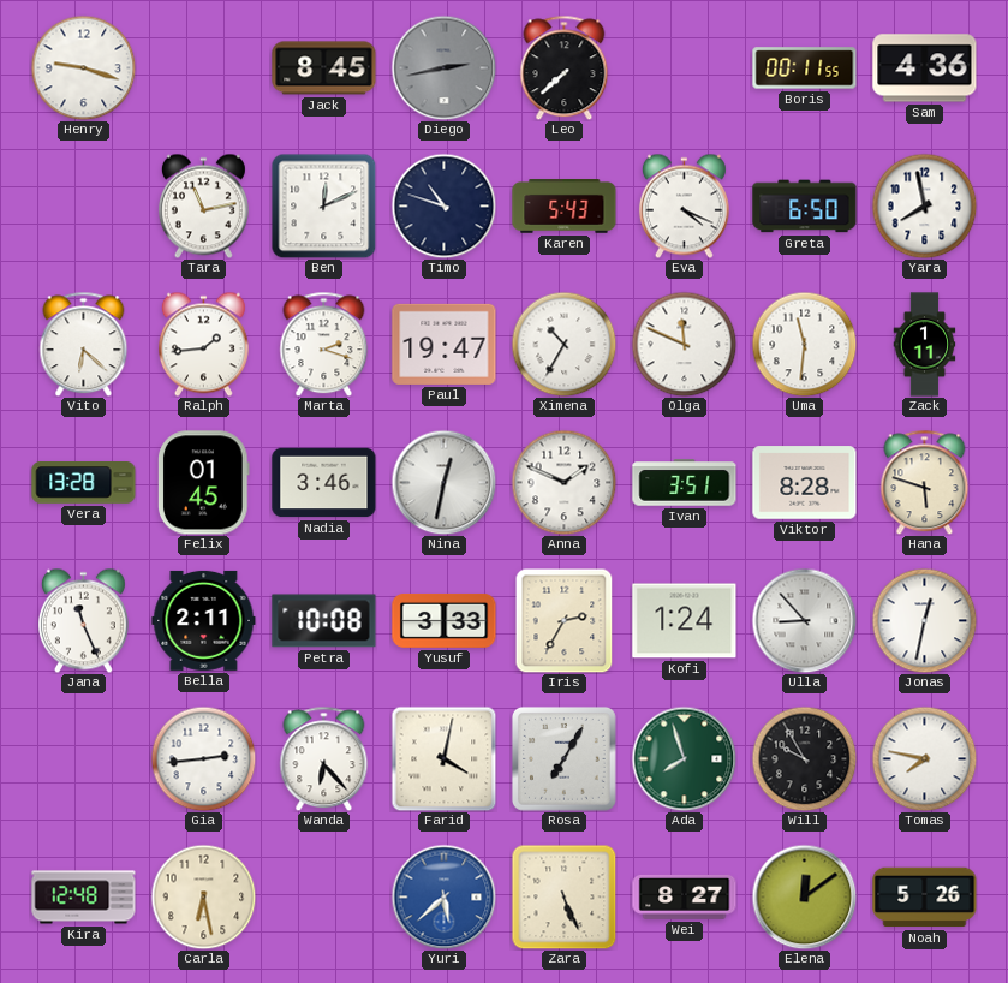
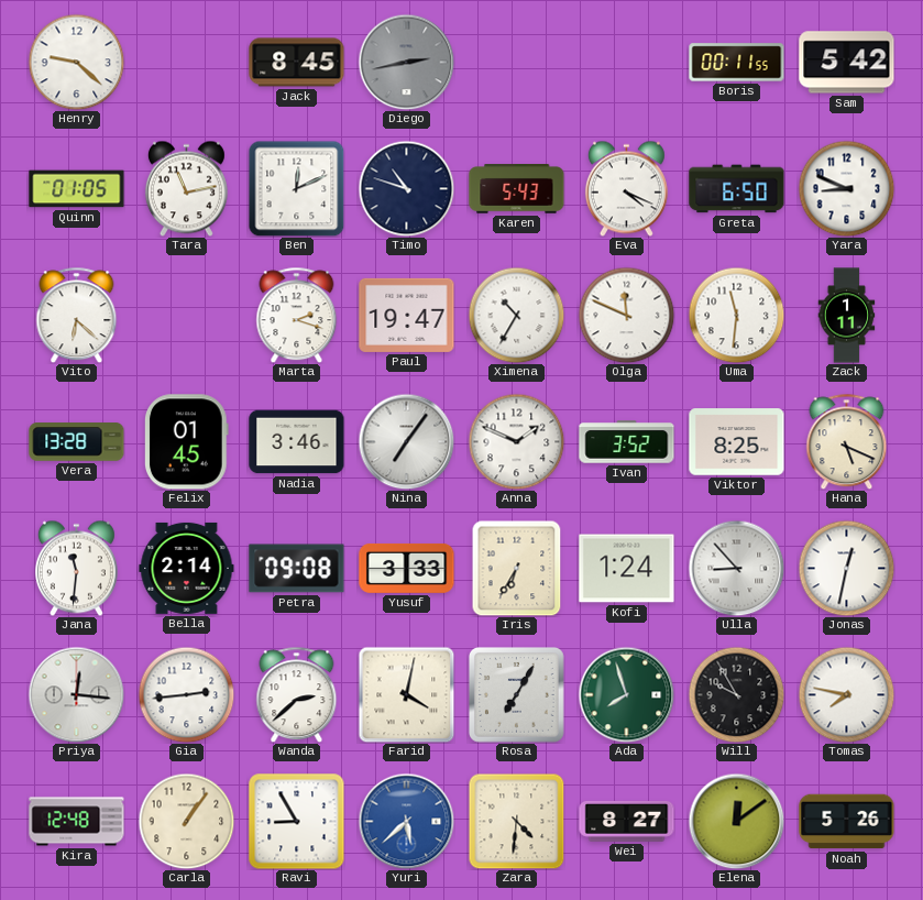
Henry: 9:18 -> 9:22
Leo: 7:38 -> none
Sam: 4:36 -> 5:42
Quinn: none -> 01:05
Yara: 7:58 -> 8:49
Ralph: 1:44 -> none
Nina: 12:32 -> 7:06
Ivan: 3:51 -> 3:52
Viktor: 8:28 -> 8:25
Hana: 5:48 -> 5:19
Jana: 11:26 -> 11:31
Bella: 2:11 -> 2:14
Petra: 10:08 -> 09:08
Iris: 2:35 -> 6:35
Priya: none -> 12:16
Wanda: 6:23 -> 2:38
Carla: 6:28 -> 1:06
Ravi: none -> 8:55
Zara: 5:26 -> 4:31
